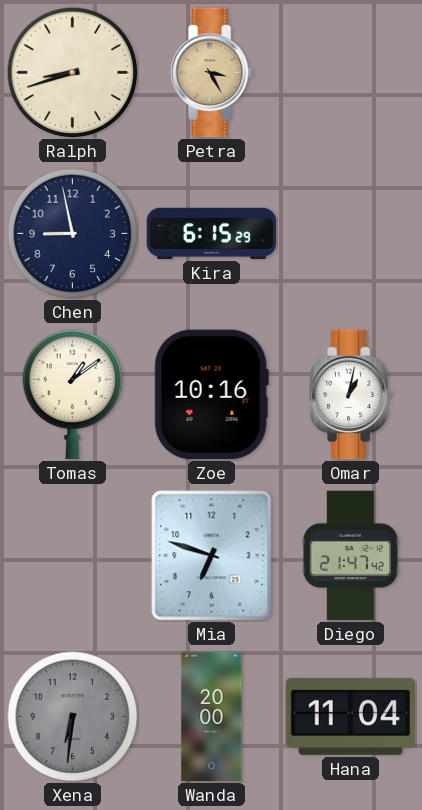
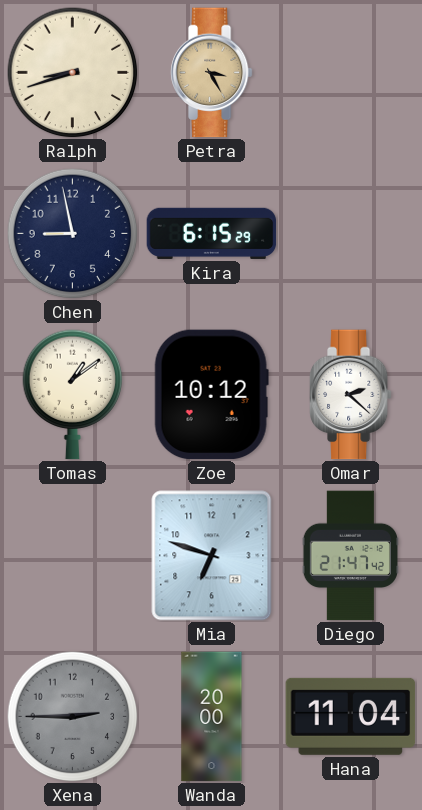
Zoe: 10:16 -> 10:12
Omar: 1:02 -> 2:22
Xena: 6:31 -> 2:45
